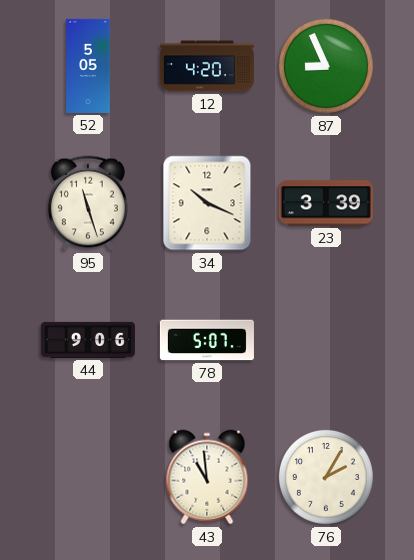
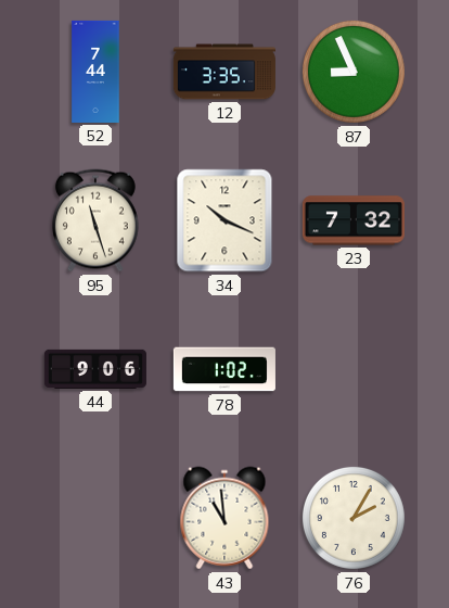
52: 5:05 -> 7:44
12: 4:20 -> 3:35
23: 3:39 -> 7:32
78: 5:07 -> 1:02
